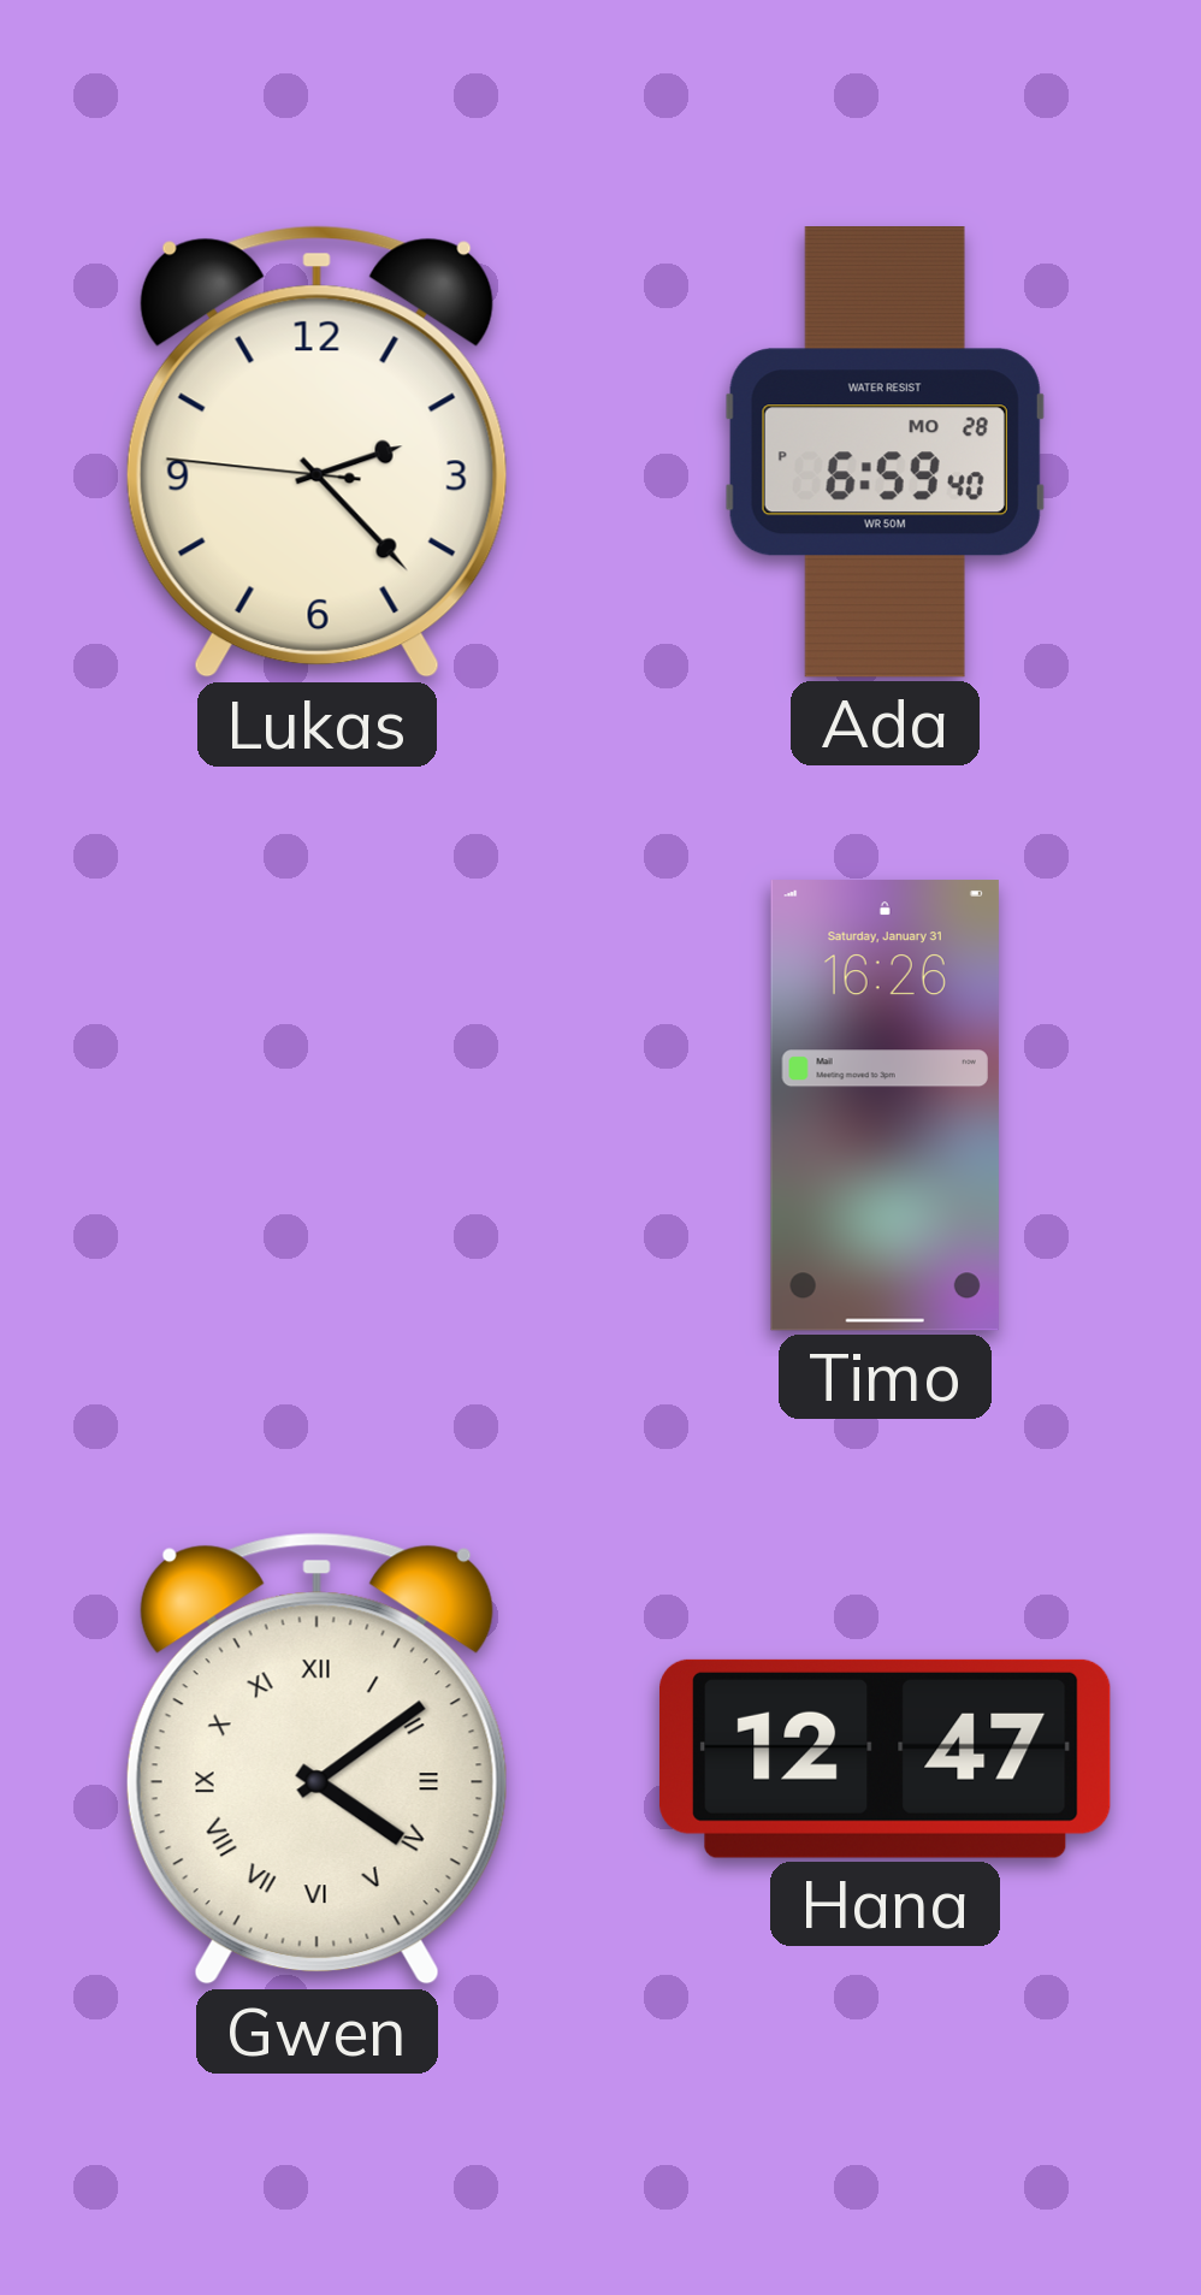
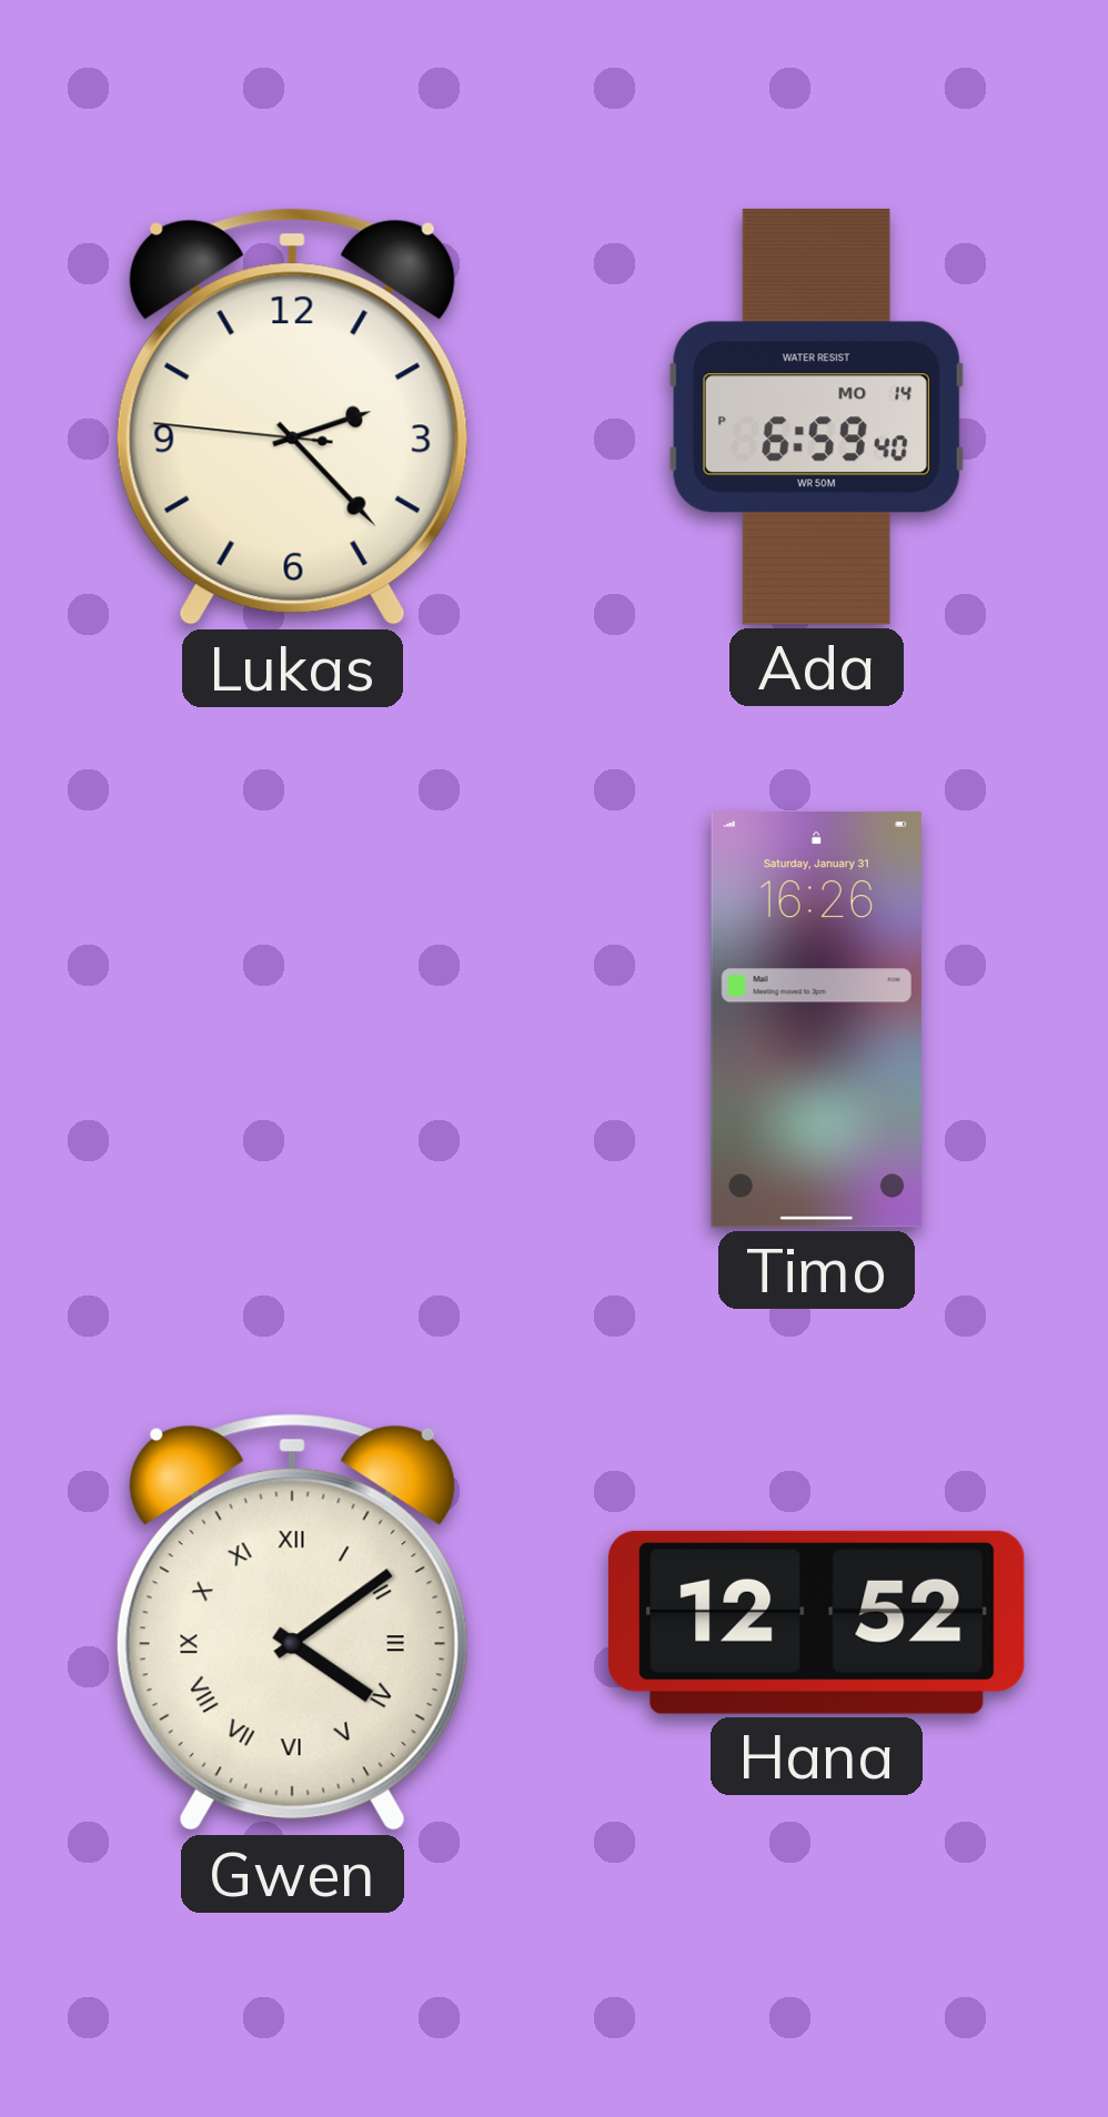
Ada date: MO 28 -> MO 14
Hana: 12:47 -> 12:52
